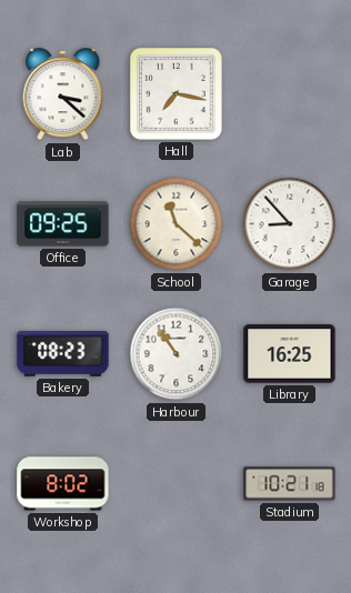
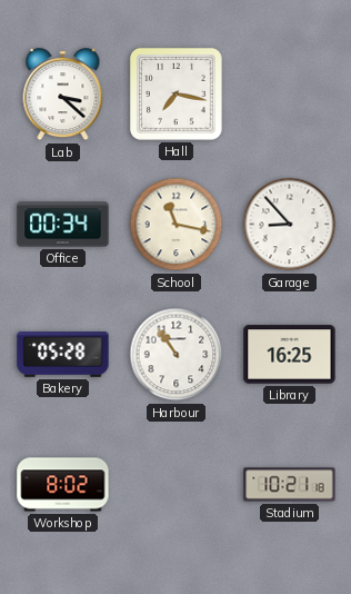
Office: 09:25 -> 00:34
School: 11:22 -> 11:17
Bakery: 08:23 -> 05:28
